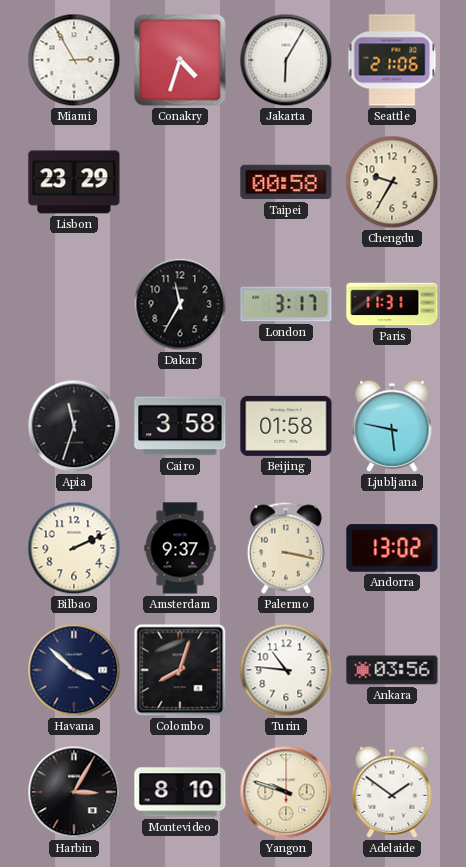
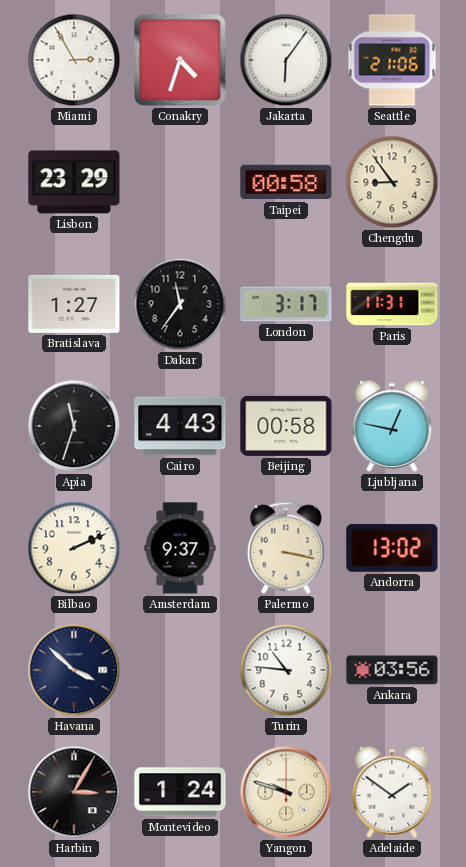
Jakarta: 6:05 -> 6:06
Chengdu: 9:35 -> 8:54
Bratislava: none -> 1:27
Dakar: 11:35 -> 11:36
Cairo: 3:58 -> 4:43
Beijing: 01:58 -> 00:58
Ljubljana: 5:47 -> 12:47
Colombo: 8:03 -> none
Montevideo: 8:10 -> 1:24
